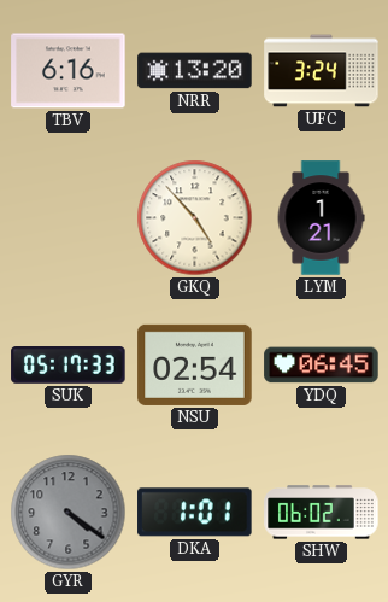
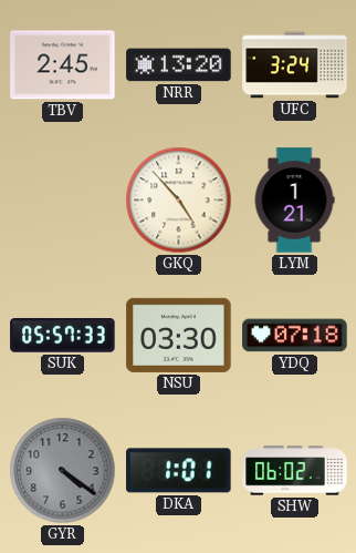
TBV: 6:16 -> 2:45
SUK: 05:17 -> 05:57
NSU: 02:54 -> 03:30
YDQ: 06:45 -> 07:18
